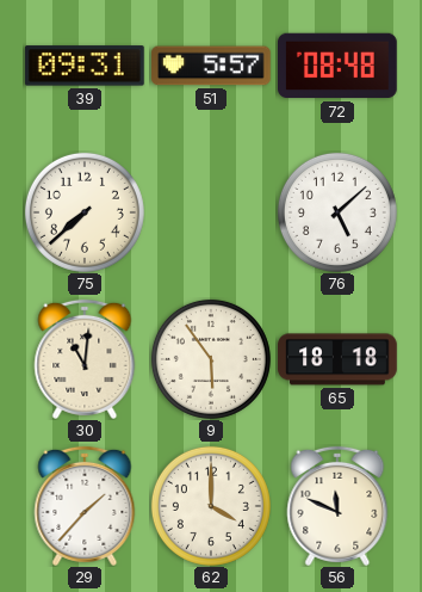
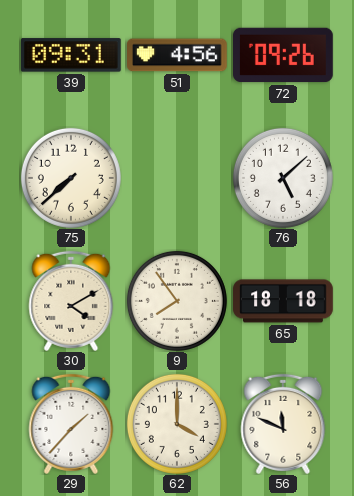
51: 5:57 -> 4:56
72: 08:48 -> 09:26
30: 11:01 -> 4:10
9: 5:54 -> 7:54
